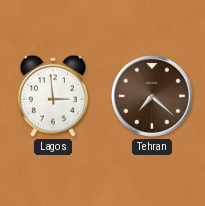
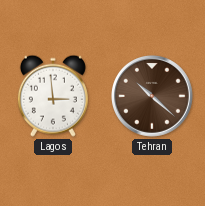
Tehran: 7:22 -> 10:22
